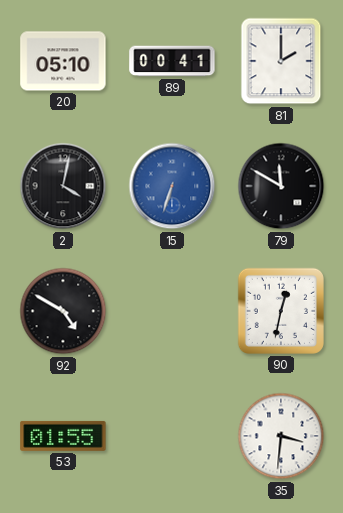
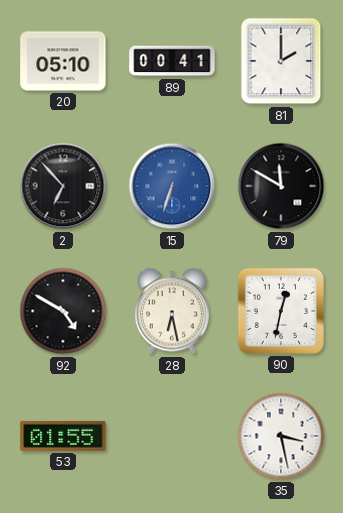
2: 4:02 -> 6:53
28: none -> 6:28
35: 3:31 -> 3:28
